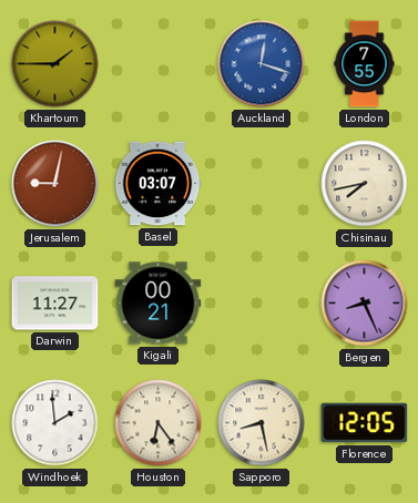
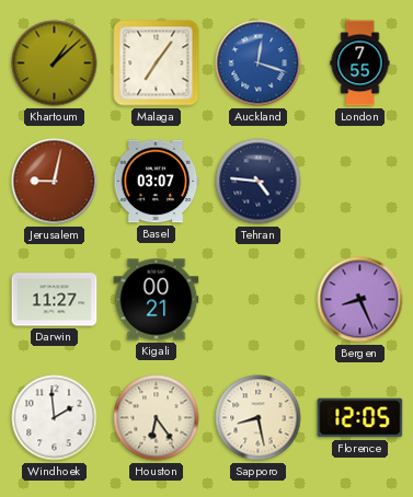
Khartoum: 1:45 -> 1:08
Malaga: none -> 7:06
Tehran: none -> 4:46
Chisinau: 7:43 -> none
